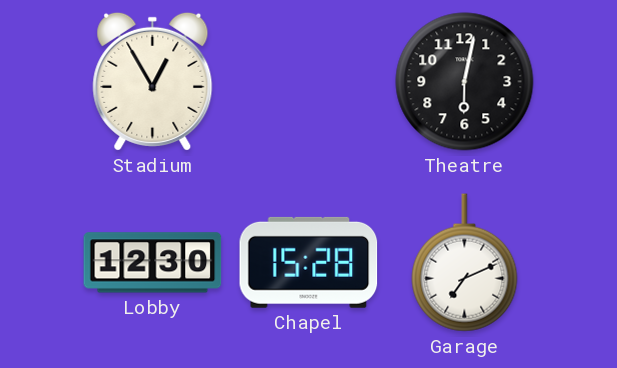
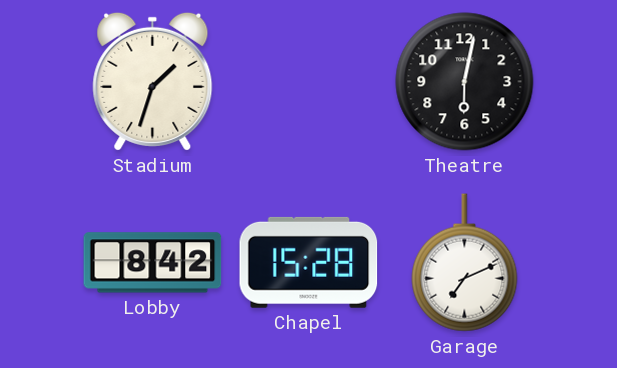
Stadium: 12:55 -> 1:33
Lobby: 12:30 -> 8:42
